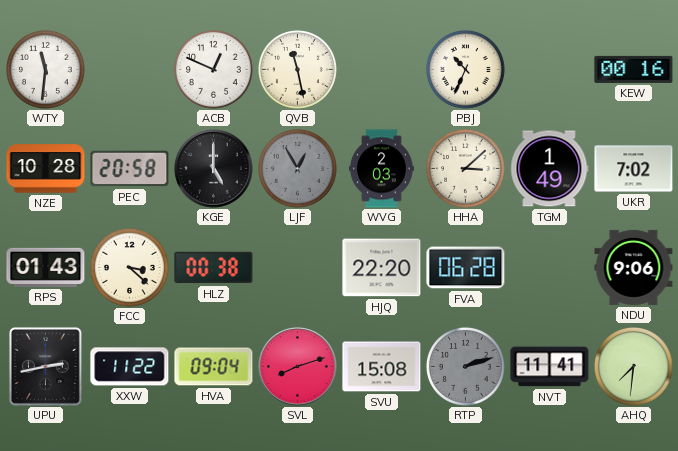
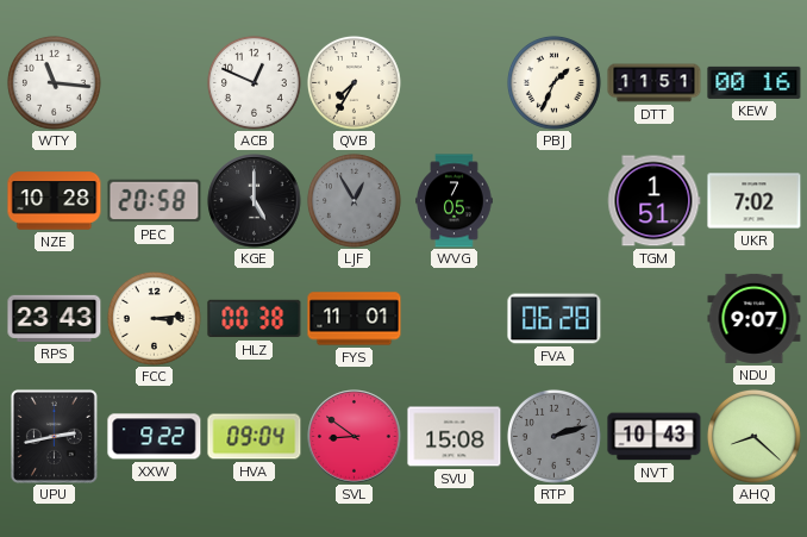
WTY: 11:31 -> 11:16
QVB: 11:28 -> 7:35
PBJ: 10:34 -> 1:34
DTT: none -> 11:51
WVG: 2:03 -> 7:05
HHA: 3:08 -> none
TGM: 1:49 -> 1:51
RPS: 01:43 -> 23:43
FCC: 3:22 -> 3:14
FYS: none -> 11:01
HJQ: 22:20 -> none
NDU: 9:06 -> 9:07
XXW: 11:22 -> 9:22
SVL: 8:12 -> 8:51
NVT: 11:41 -> 10:43
AHQ: 7:31 -> 8:22
